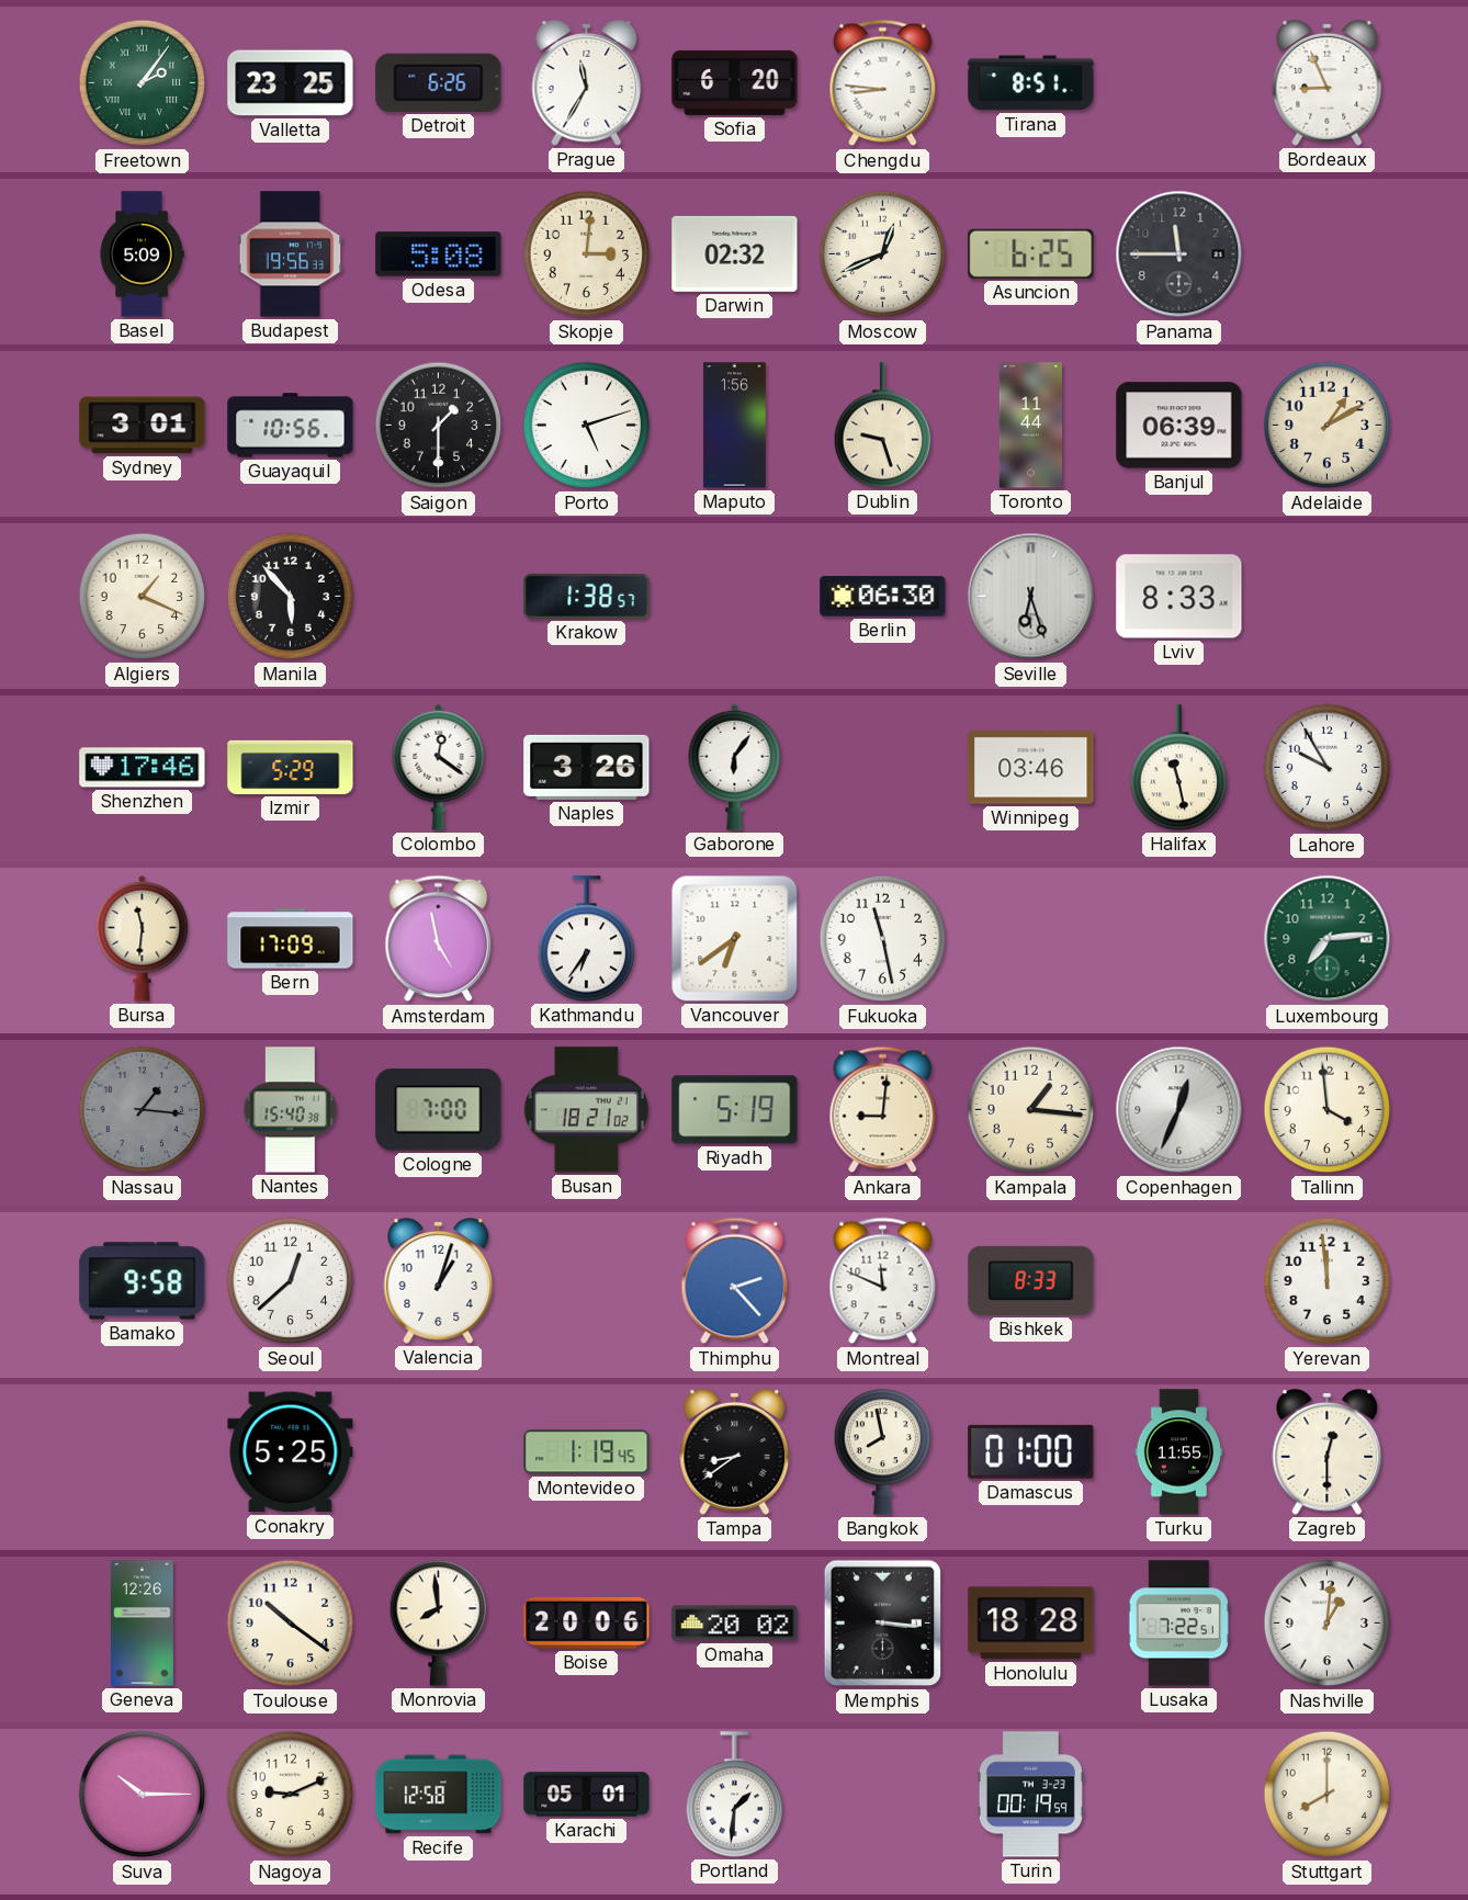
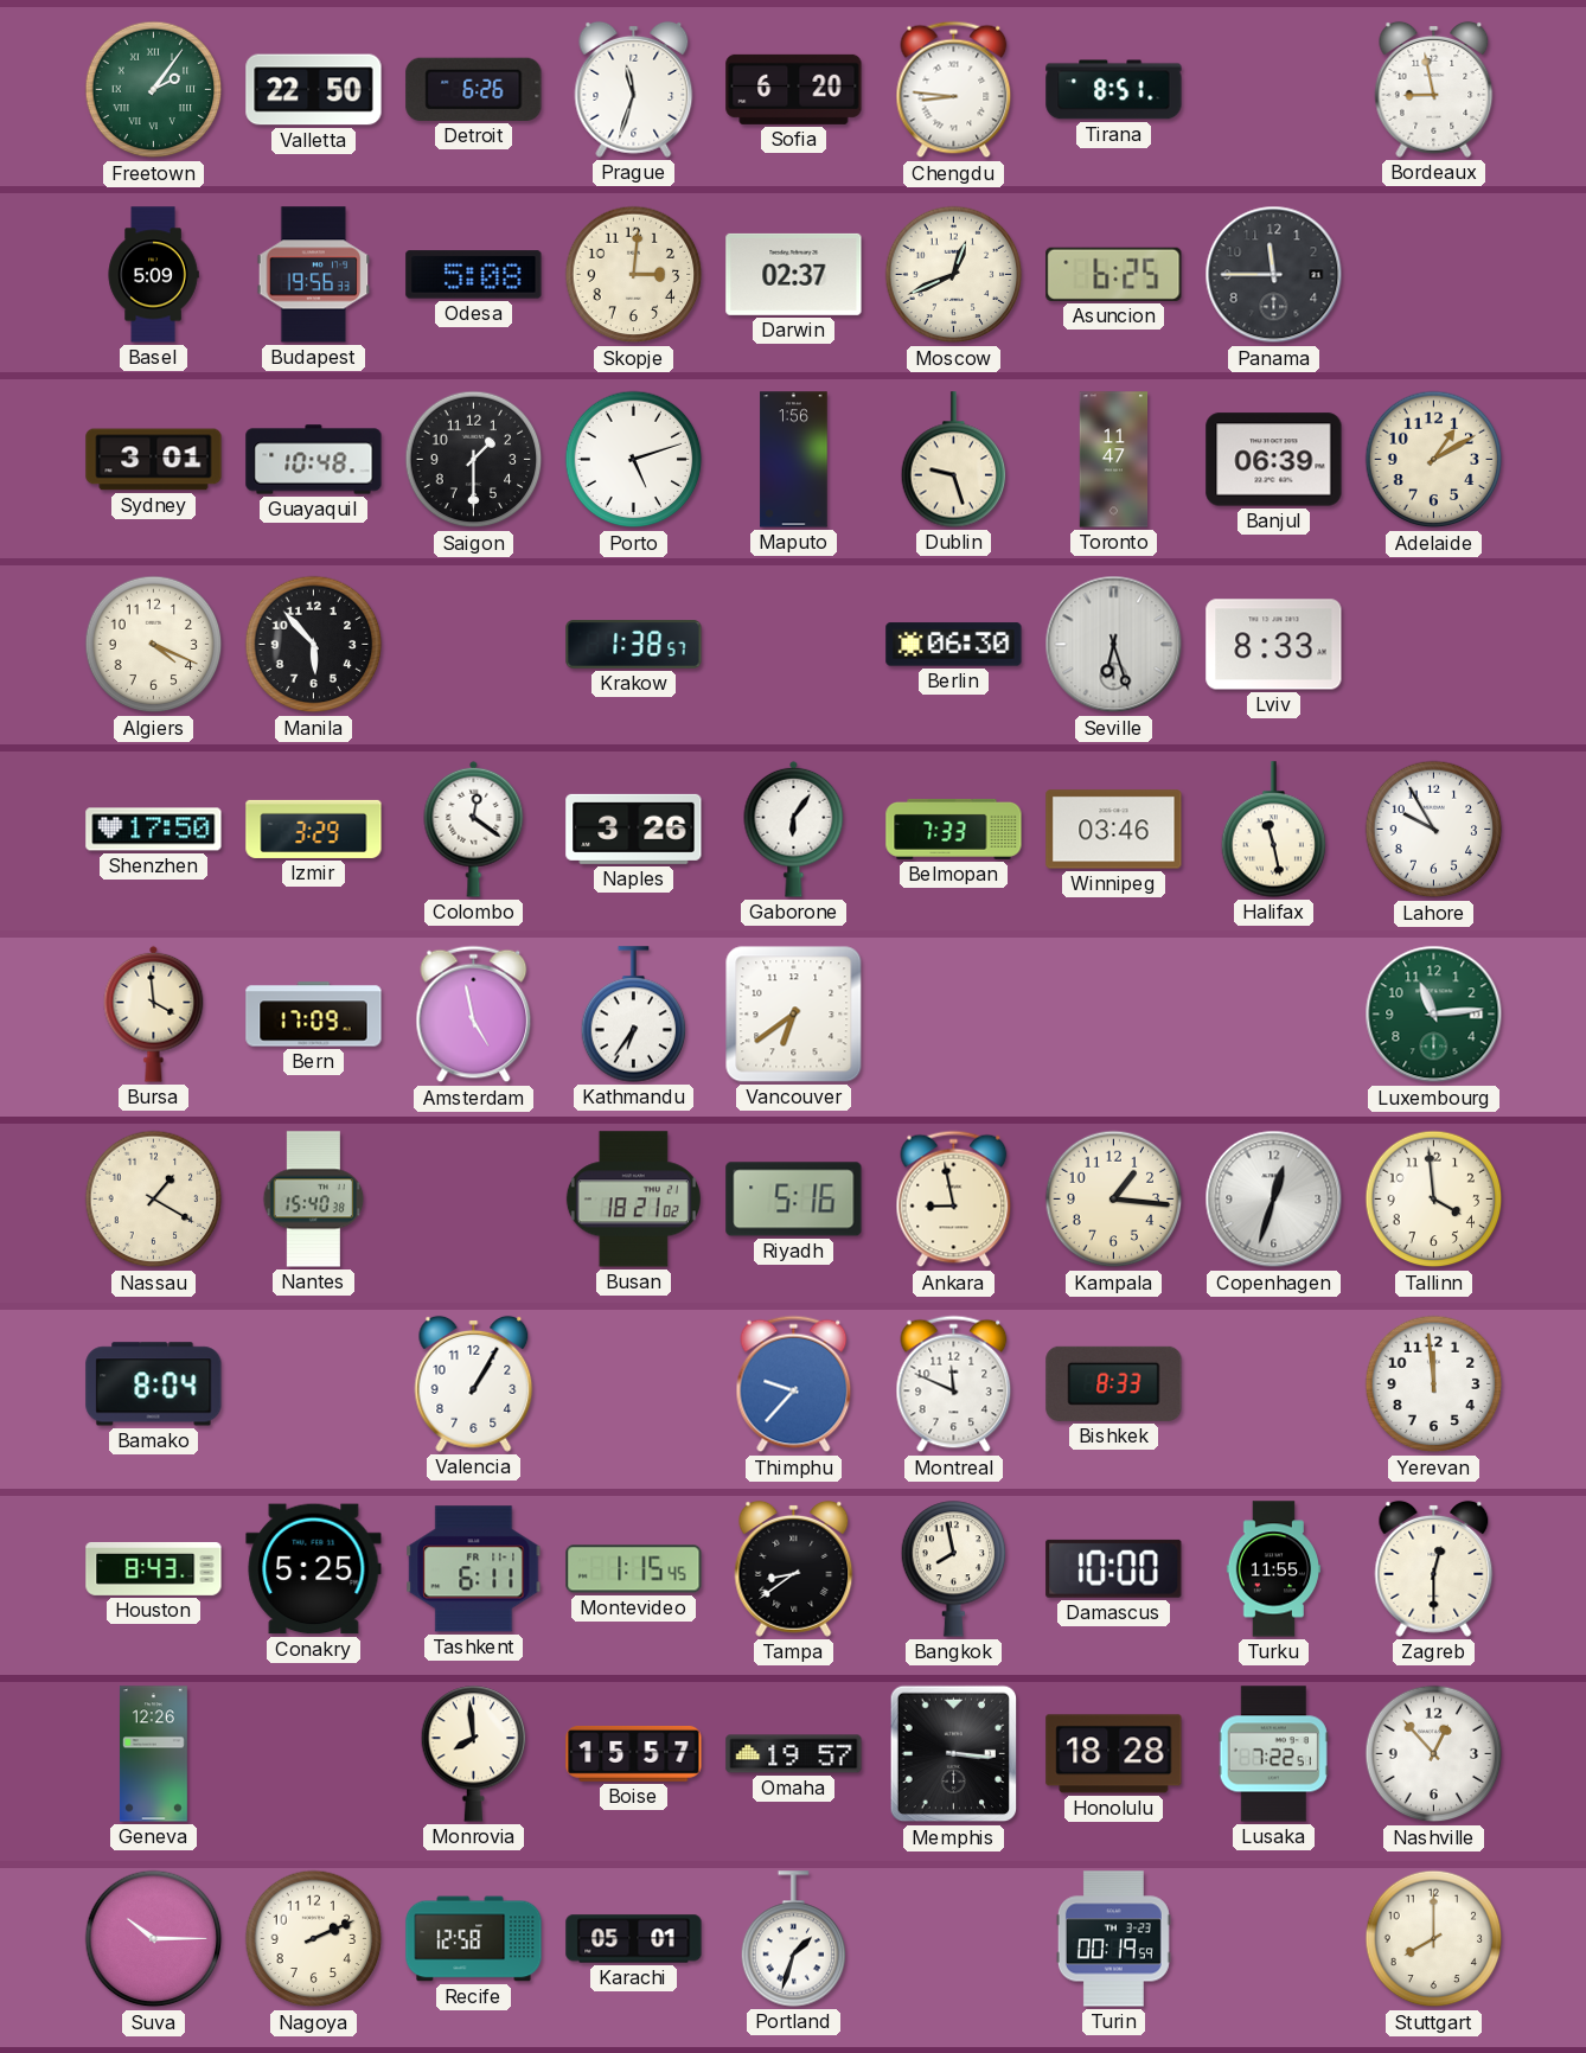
Valletta: 23:25 -> 22:50
Prague: 11:35 -> 11:33
Bordeaux: 8:56 -> 8:58
Darwin: 02:32 -> 02:37
Guayaquil: 10:56 -> 10:48
Toronto: 11:44 -> 11:47
Algiers: 1:19 -> 4:19
Shenzhen: 17:46 -> 17:50
Izmir: 5:29 -> 3:29
Belmopan: none -> 7:33
Bursa: 11:31 -> 3:59
Fukuoka: 11:28 -> none
Luxembourg: 7:14 -> 11:14
Nassau: 1:16 -> 1:20
Nassau dial: grey -> cream
Cologne: 7:00 -> none
Riyadh: 5:19 -> 5:16
Ankara: 9:01 -> 8:58
Copenhagen: 12:34 -> 12:33
Bamako: 9:58 -> 8:04
Seoul: 12:38 -> none
Valencia: 1:03 -> 1:05
Thimphu: 2:23 -> 9:37
Houston: none -> 8:43
Tashkent: none -> 6:11
Montevideo: 1:19 -> 1:15
Damascus: 01:00 -> 10:00
Toulouse: 10:21 -> none
Boise: 20:06 -> 15:57
Omaha: 20:02 -> 19:57
Nashville: 1:01 -> 12:53
Nagoya: 9:11 -> 2:11
Portland: 1:31 -> 1:33
